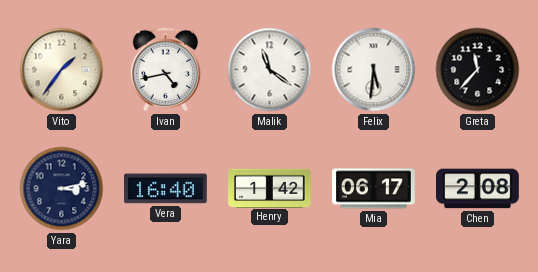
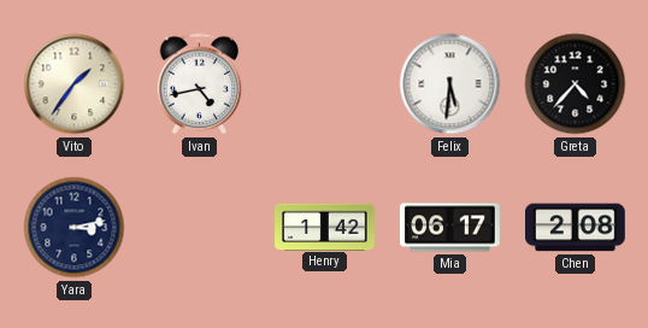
Malik: 11:21 -> none
Greta: 11:37 -> 4:37
Vera: 16:40 -> none
